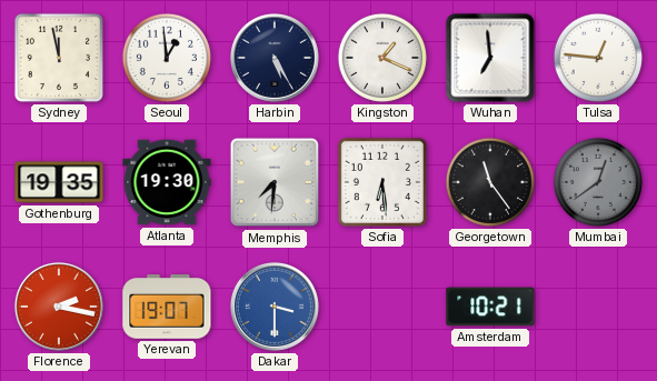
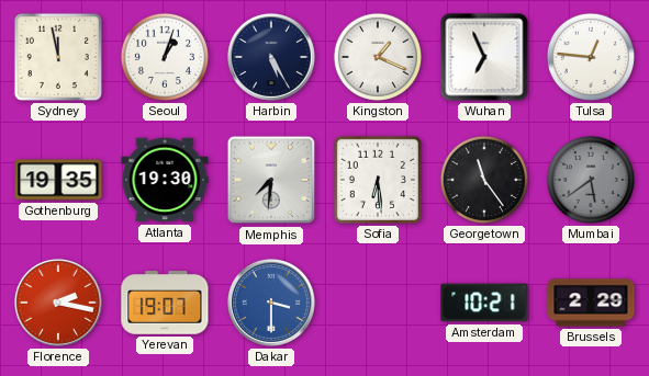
Seoul: 12:59 -> 1:03
Wuhan: 6:59 -> 6:56
Mumbai: 12:39 -> 5:39
Brussels: none -> 2:29
